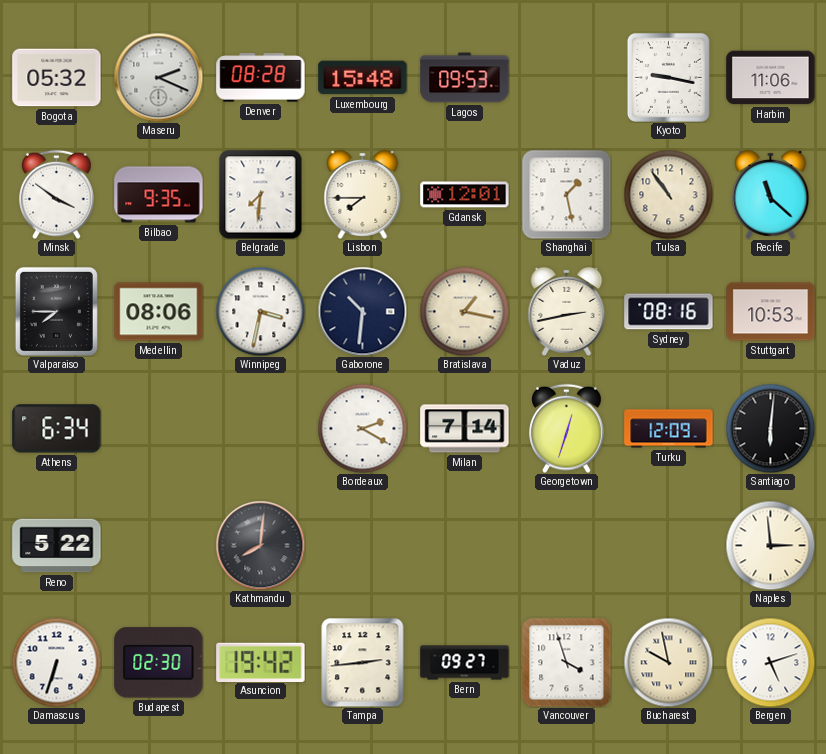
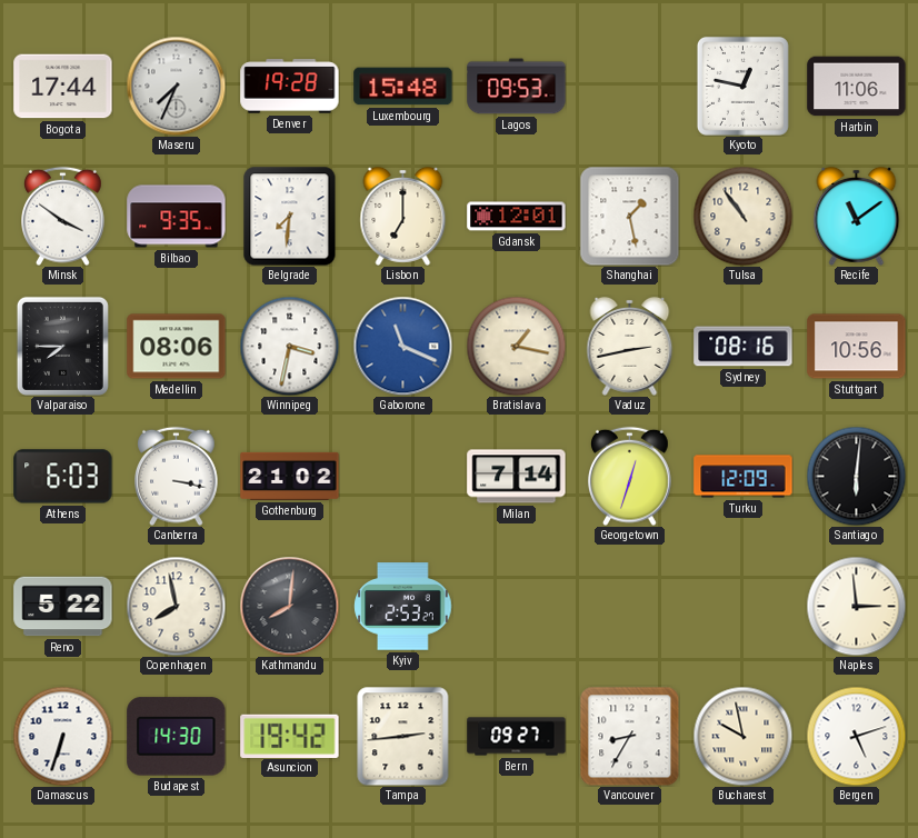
Bogota: 05:32 -> 17:44
Maseru: 2:19 -> 7:34
Denver: 08:28 -> 19:28
Kyoto: 9:17 -> 12:47
Lisbon: 7:45 -> 7:00
Recife: 11:22 -> 11:09
Gaborone: 10:31 -> 11:19
Gaborone dial: navy -> blue
Stuttgart: 10:53 -> 10:56
Athens: 6:34 -> 6:03
Canberra: none -> 3:17
Gothenburg: none -> 21:02
Bordeaux: 2:20 -> none
Copenhagen: none -> 7:58
Kyiv: none -> 2:53
Budapest: 02:30 -> 14:30
Vancouver: 3:57 -> 8:35
